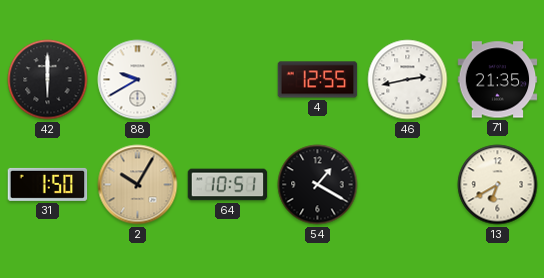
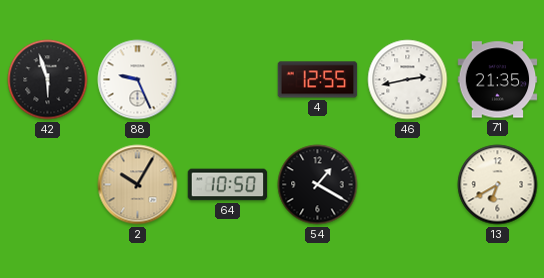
42: 6:00 -> 5:57
88: 9:40 -> 9:26
31: 1:50 -> none
64: 10:51 -> 10:50
